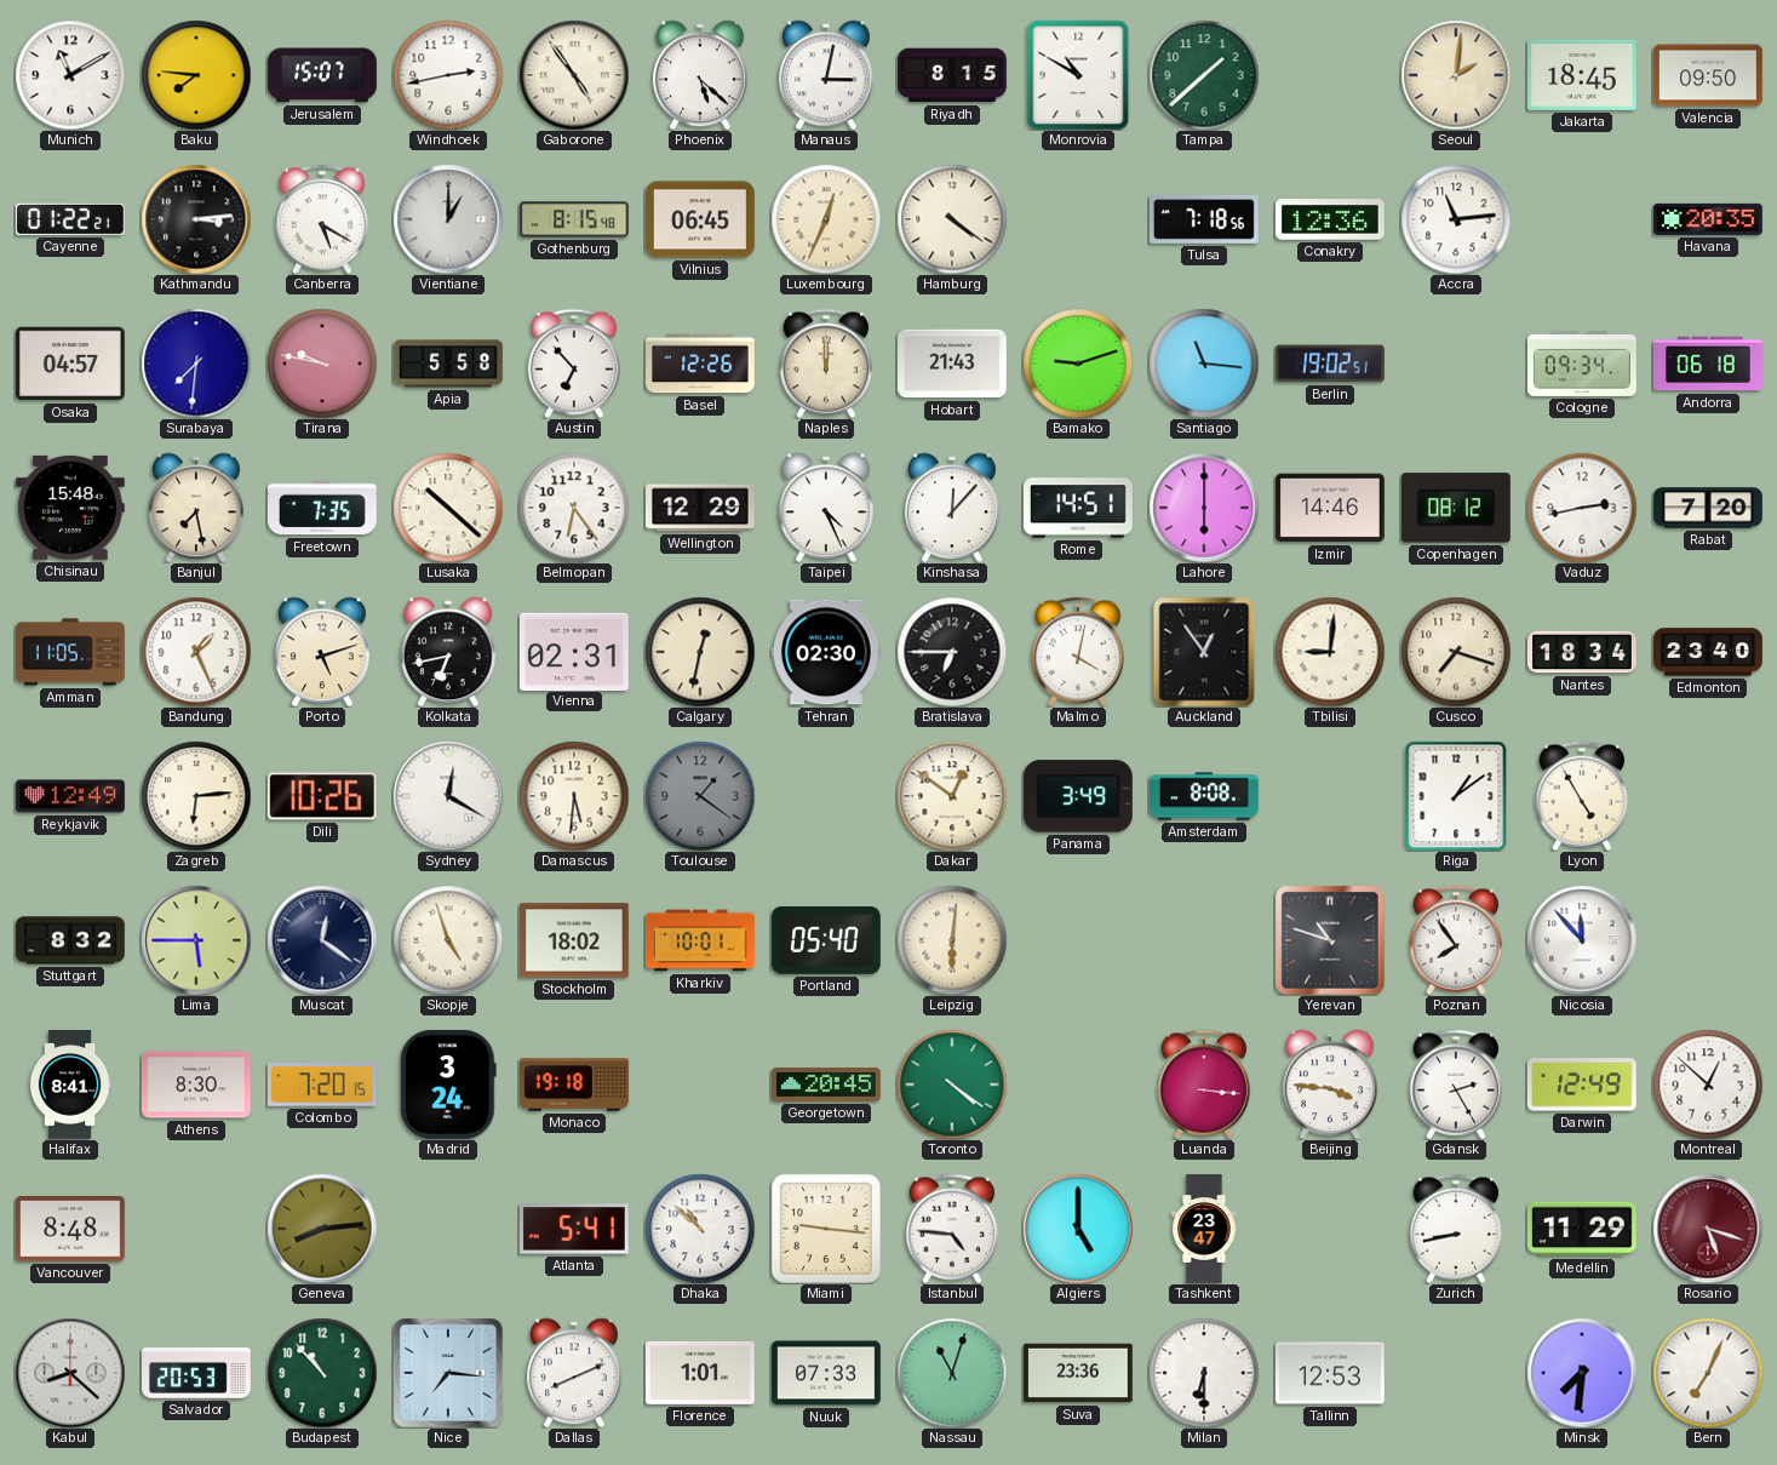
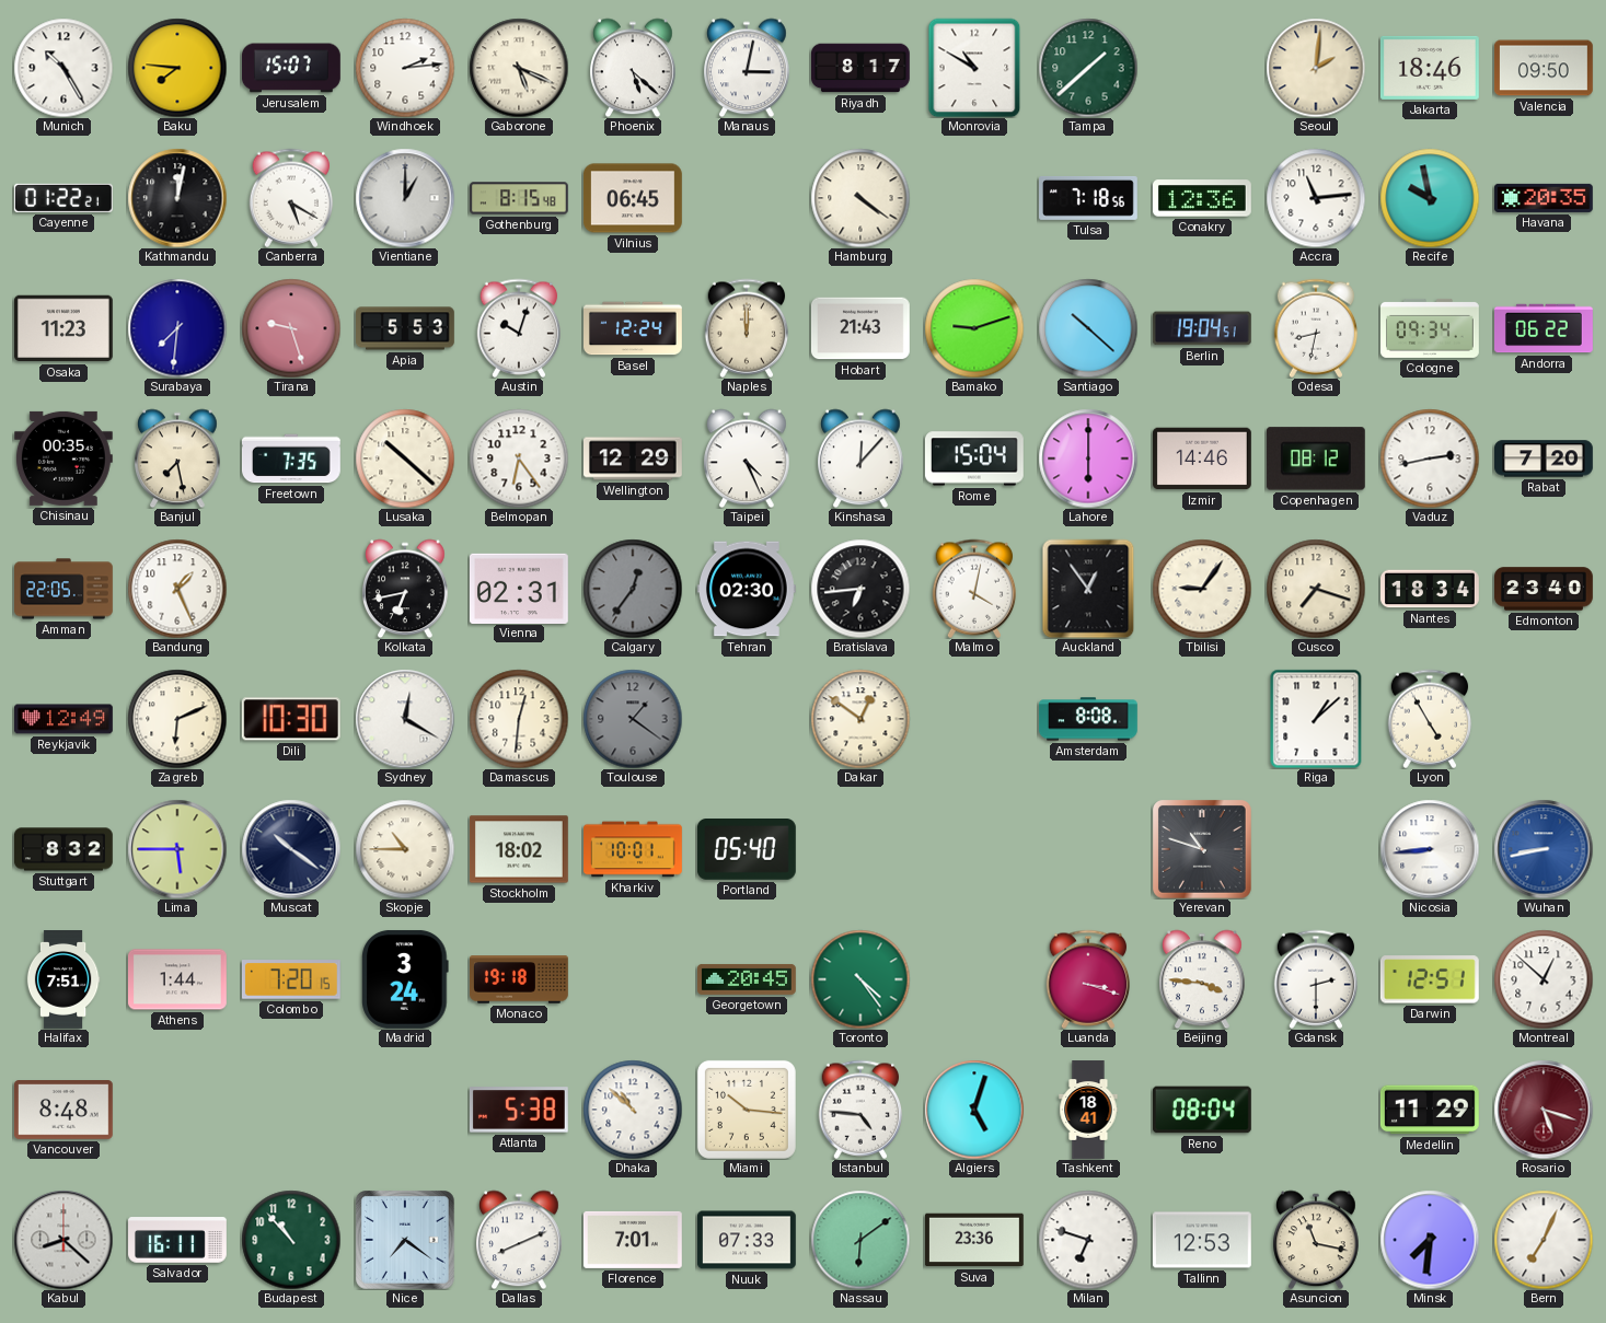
Munich: 11:10 -> 10:25
Windhoek: 2:43 -> 2:14
Gaborone: 4:54 -> 5:19
Riyadh: 8:15 -> 8:17
Jakarta: 18:45 -> 18:46
Kathmandu: 3:14 -> 12:02
Luxembourg: 12:34 -> none
Recife: none -> 9:58
Osaka: 04:57 -> 11:23
Tirana: 9:47 -> 9:27
Apia: 5:58 -> 5:53
Austin: 6:53 -> 10:03
Basel: 12:26 -> 12:24
Santiago: 11:16 -> 10:22
Berlin: 19:02 -> 19:04
Odesa: none -> 8:32
Andorra: 06:18 -> 06:22
Chisinau: 15:48 -> 00:35
Rome: 14:51 -> 15:04
Amman: 11:05 -> 22:05
Porto: 5:12 -> none
Calgary: 12:32 -> 12:36
Calgary dial: cream -> grey
Bratislava: 6:45 -> 6:44
Tbilisi: 9:01 -> 9:06
Zagreb: 6:14 -> 6:11
Dili: 10:26 -> 10:30
Damascus: 5:31 -> 12:31
Panama: 3:49 -> none
Riga: 1:09 -> 1:08
Muscat: 12:21 -> 10:21
Skopje: 4:57 -> 10:45
Leipzig: 6:01 -> none
Poznan: 7:54 -> none
Nicosia: 11:53 -> 8:44
Wuhan: none -> 8:43
Halifax: 8:41 -> 7:51
Athens: 8:30 -> 1:44
Toronto: 4:21 -> 4:24
Luanda: 3:16 -> 3:18
Gdansk: 2:25 -> 2:30
Darwin: 12:49 -> 12:51
Geneva: 8:14 -> none
Atlanta: 5:41 -> 5:38
Miami: 9:16 -> 10:16
Algiers: 5:00 -> 5:03
Tashkent: 23:47 -> 18:41
Reno: none -> 08:04
Zurich: 8:43 -> none
Salvador: 20:53 -> 16:11
Nice: 7:16 -> 7:21
Florence: 1:01 -> 7:01
Nassau: 11:03 -> 6:09
Milan: 6:30 -> 6:48
Asuncion: none -> 11:17
